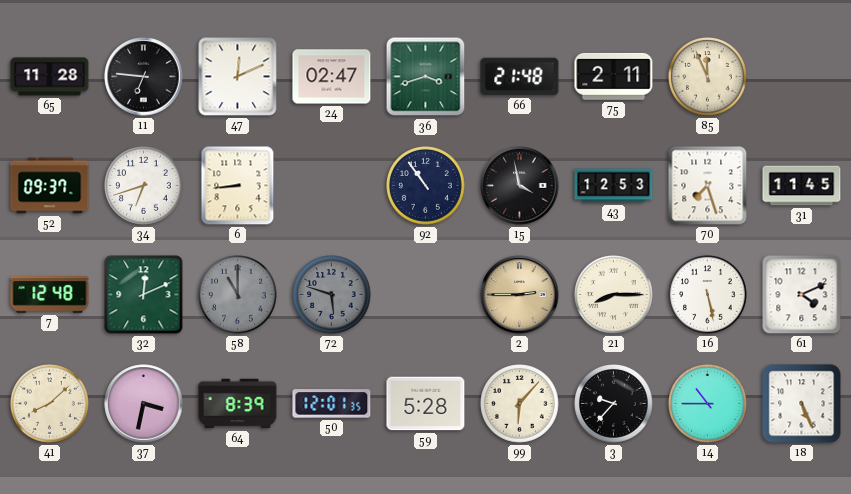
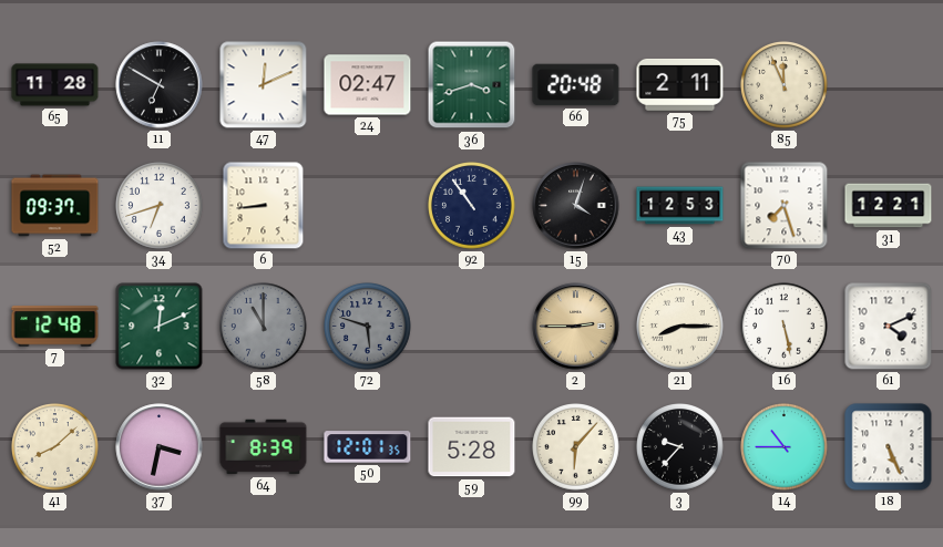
11: 6:46 -> 6:50
66: 21:48 -> 20:48
15: 3:58 -> 4:03
31: 11:45 -> 12:21
